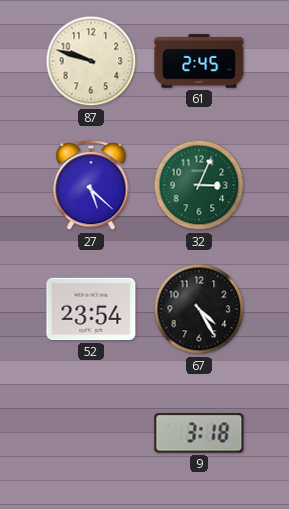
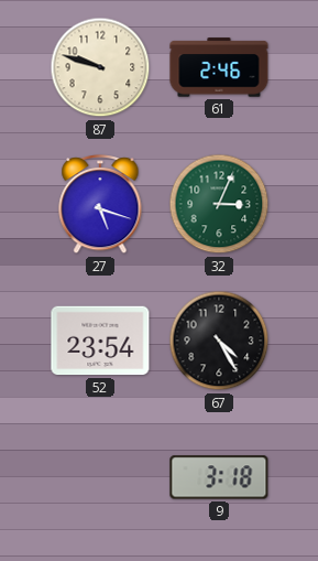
61: 2:45 -> 2:46
27: 5:22 -> 5:18
